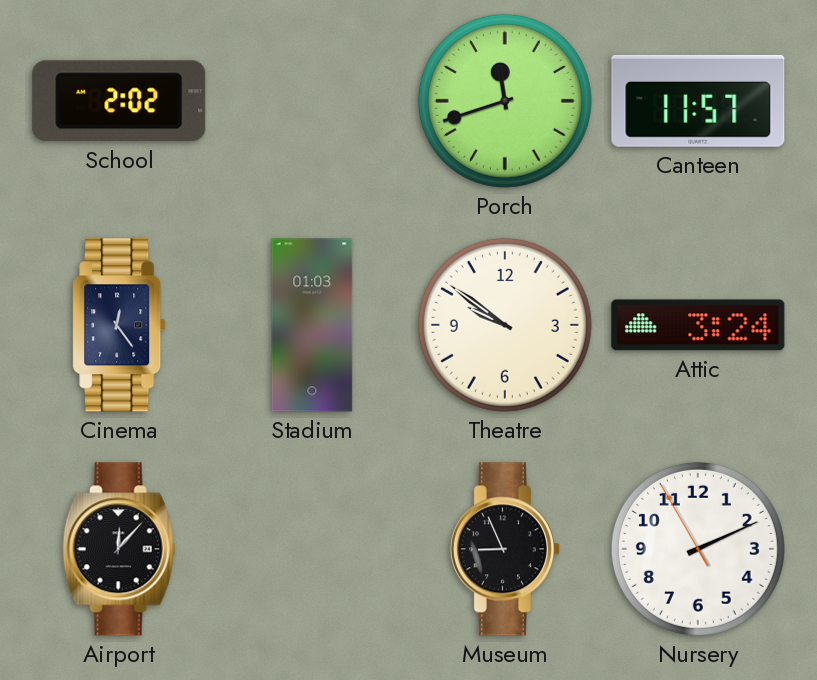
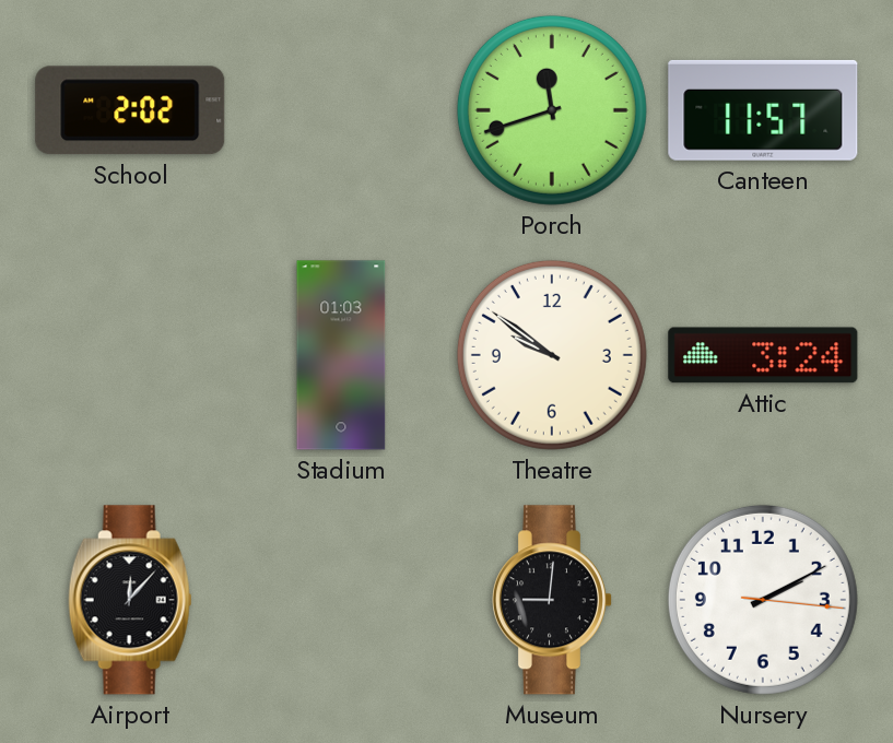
Cinema: 12:24 -> none
Museum: 8:56 -> 9:01
Nursery: 2:10:55 -> 2:10:16
